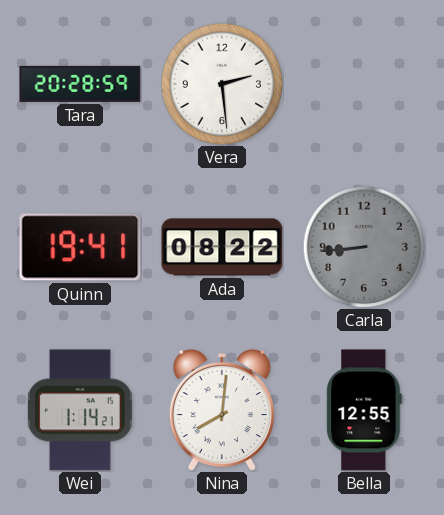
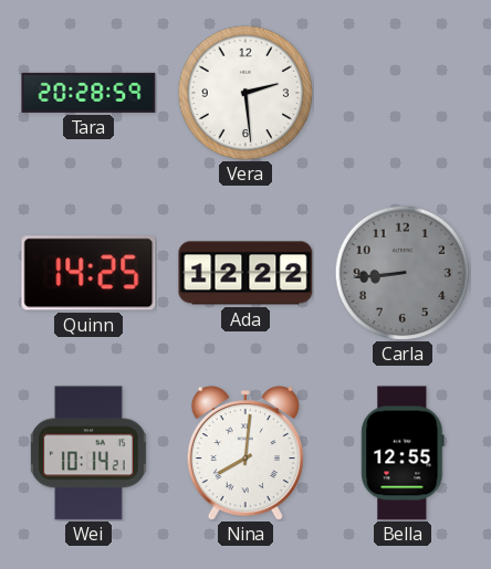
Quinn: 19:41 -> 14:25
Ada: 08:22 -> 12:22
Wei: 1:14 -> 10:14
